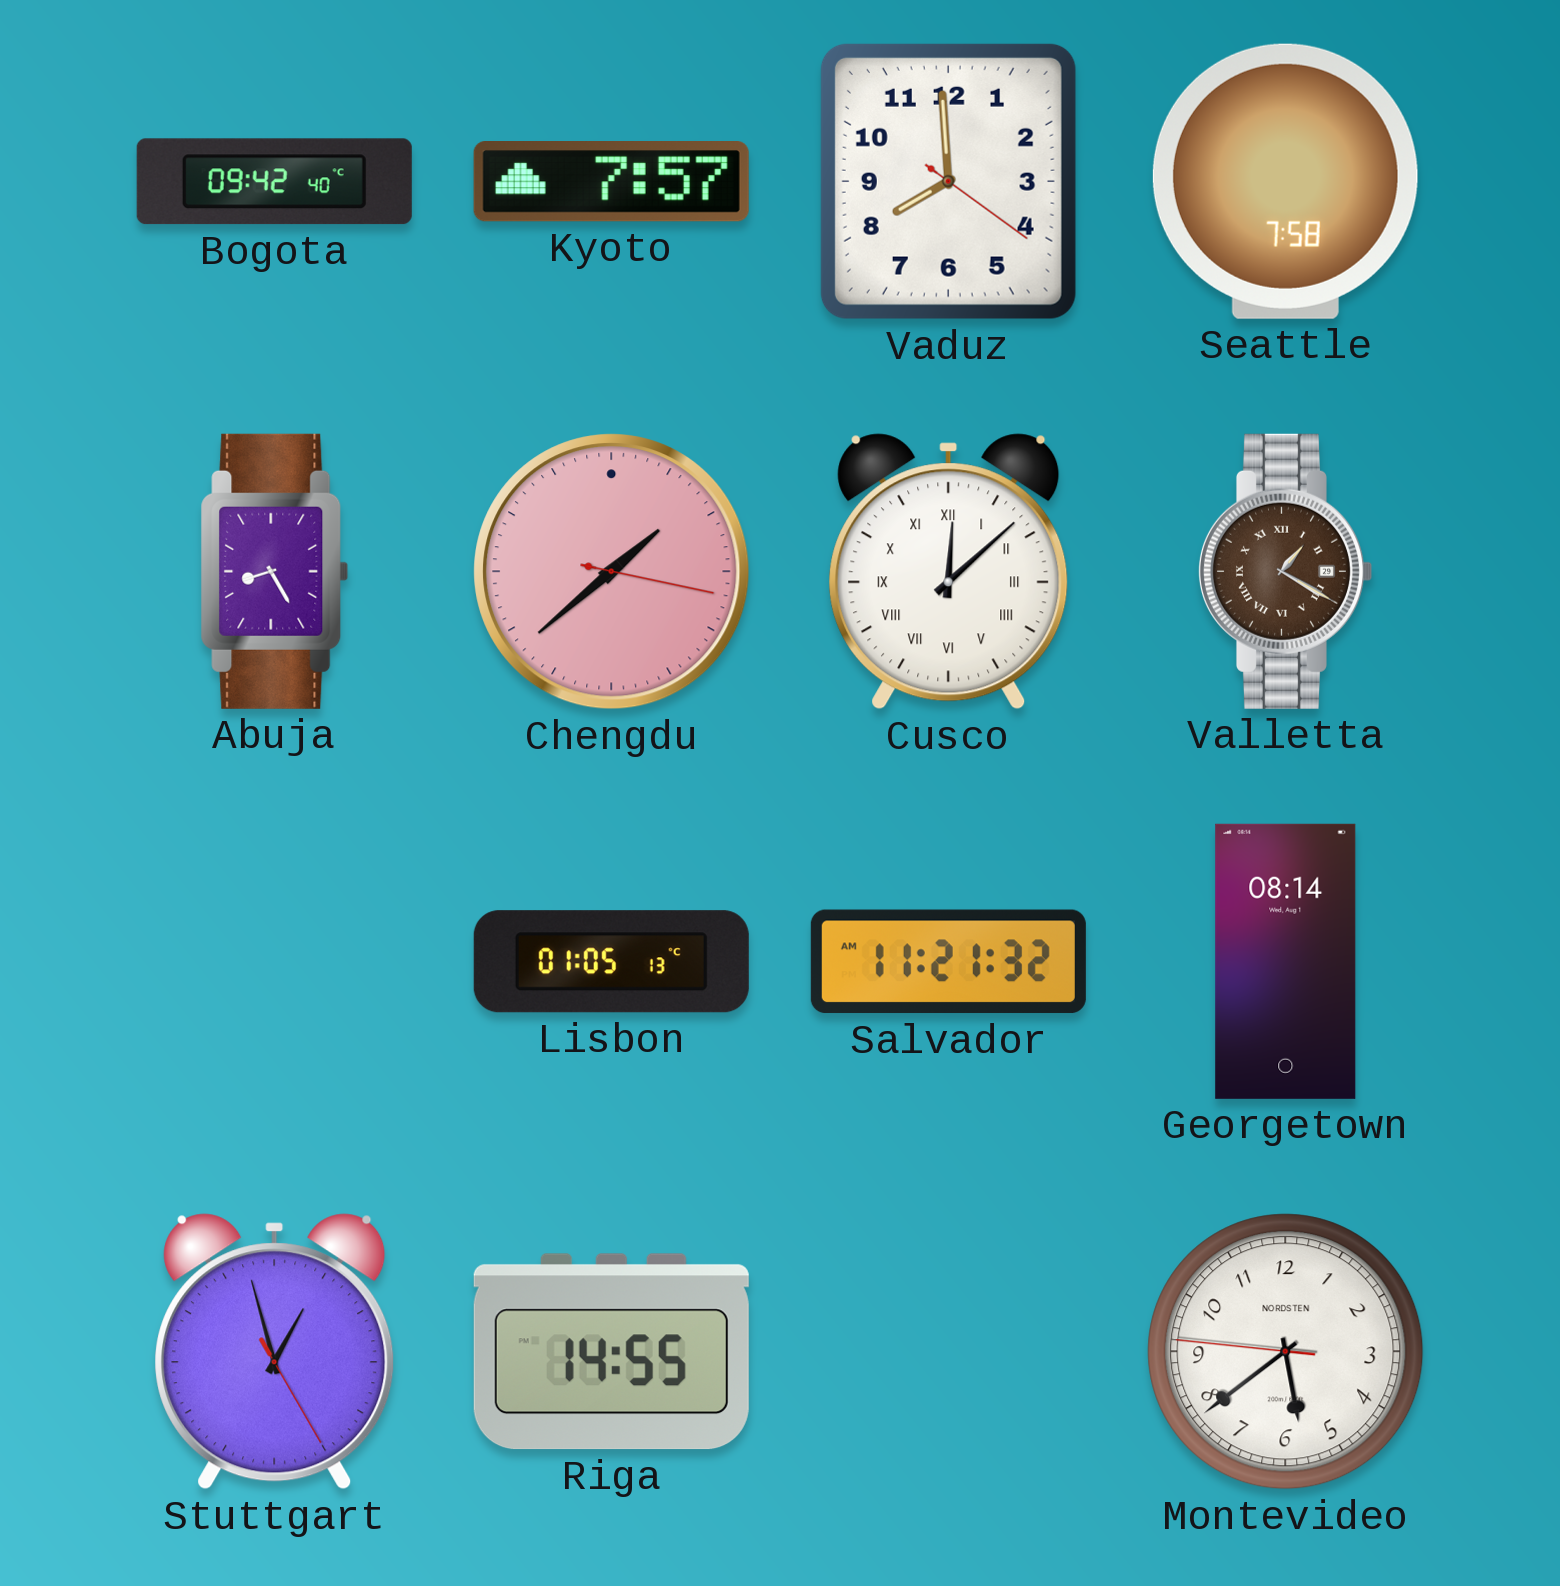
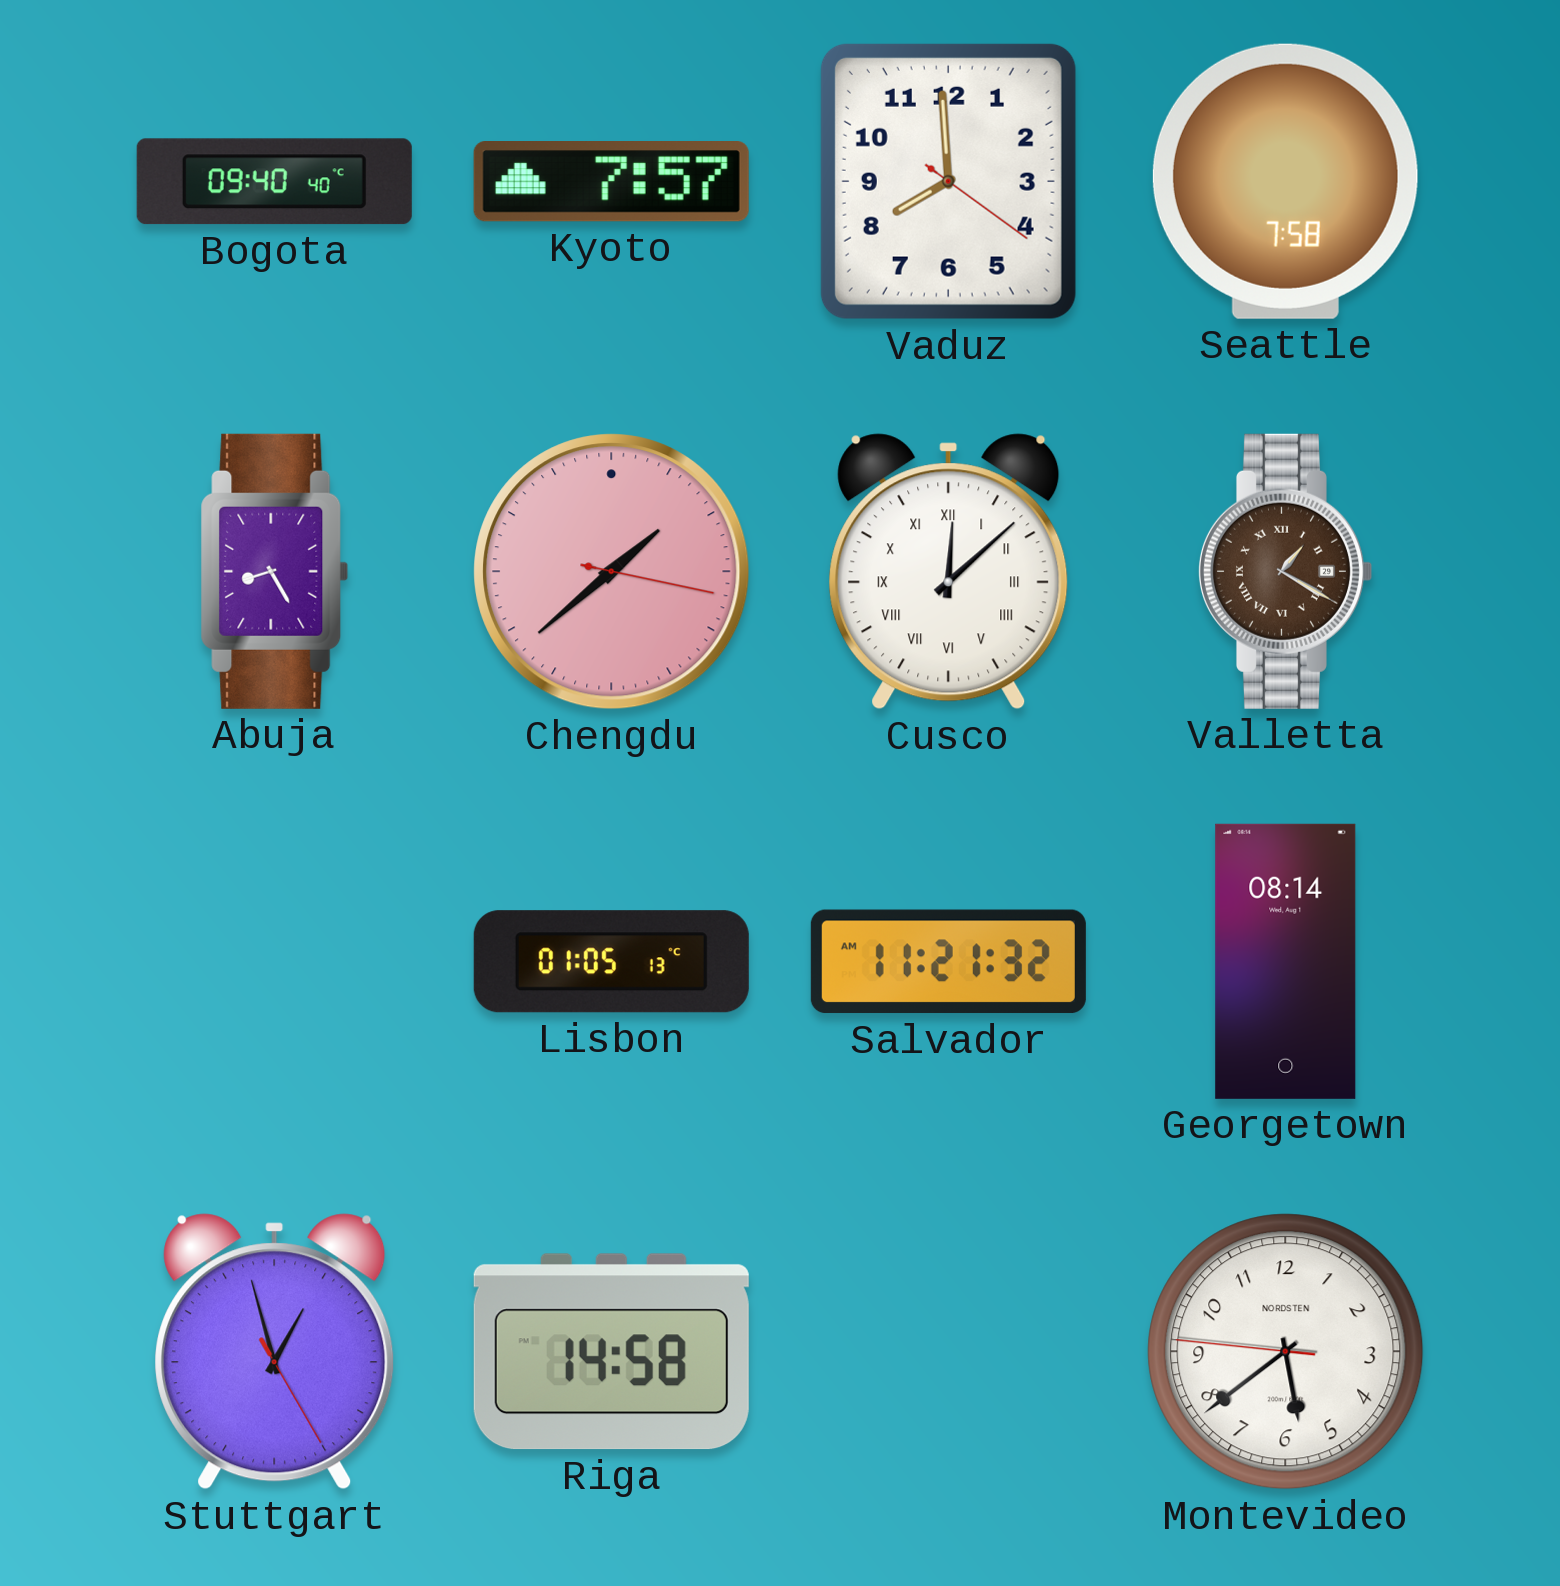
Bogota: 09:42 -> 09:40
Riga: 14:55 -> 14:58
